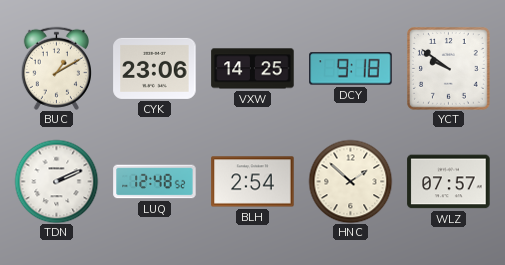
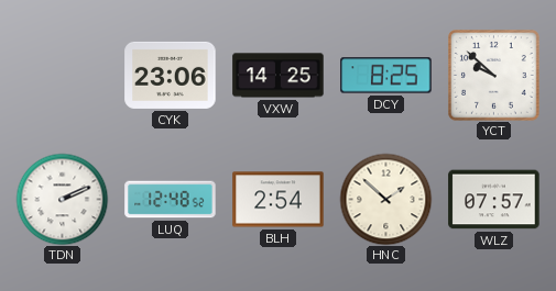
BUC: 1:10 -> none
DCY: 9:18 -> 8:25
YCT: 9:51 -> 9:52
